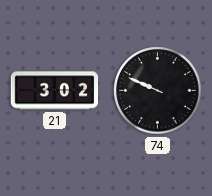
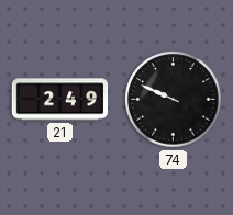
21: 3:02 -> 2:49
